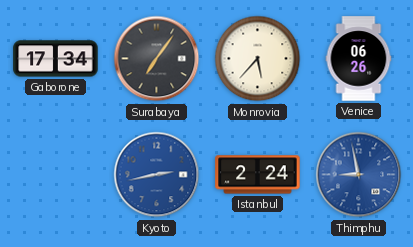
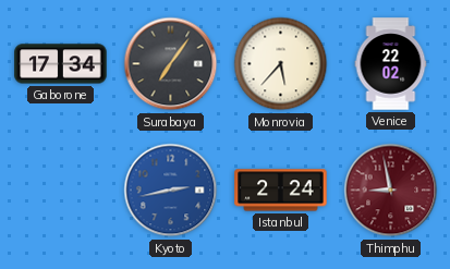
Venice: 06:26 -> 22:02
Thimphu dial: blue -> burgundy
